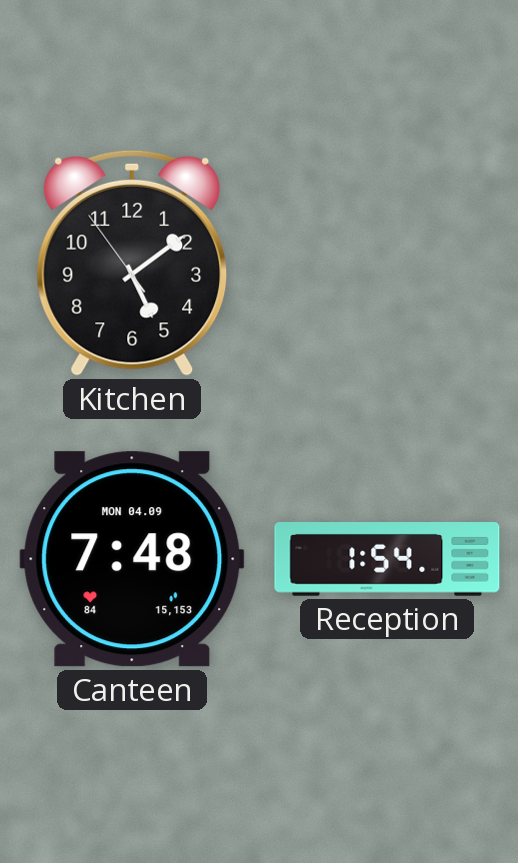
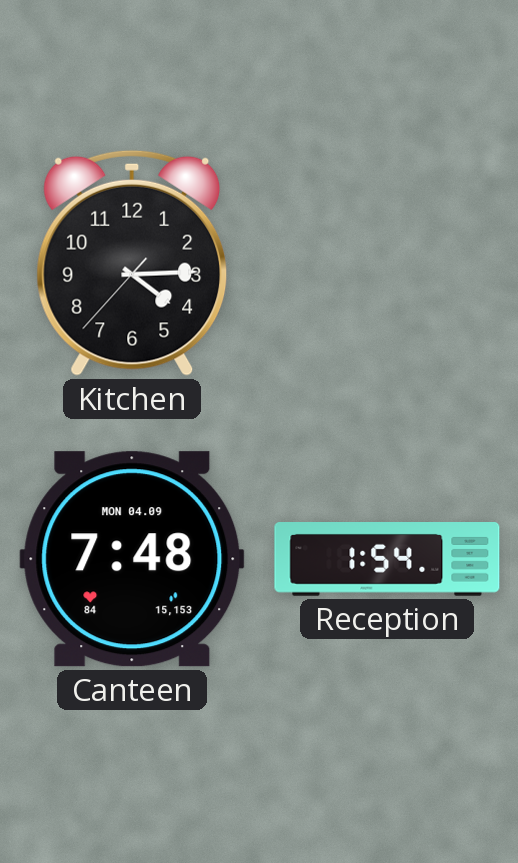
Kitchen: 5:08 -> 4:14
